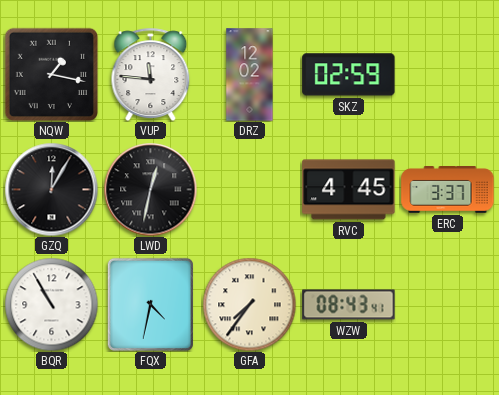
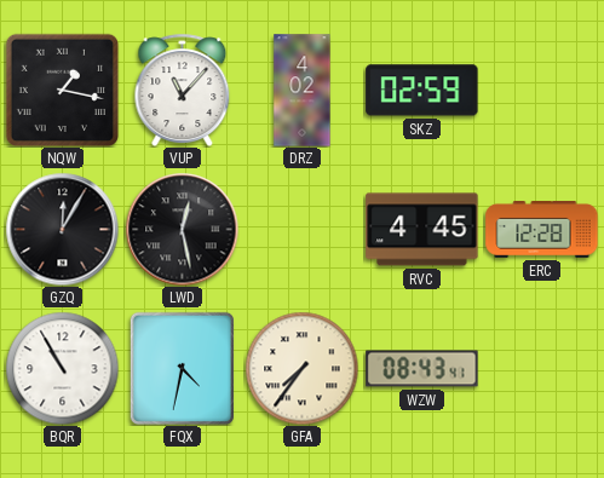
VUP: 11:46 -> 11:07
DRZ: 12:02 -> 4:02
LWD: 12:32 -> 12:28
ERC: 3:37 -> 12:28
